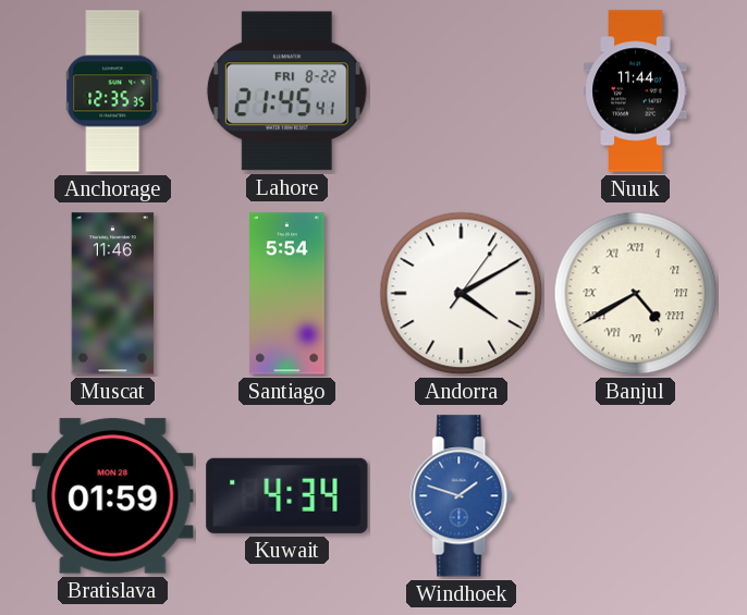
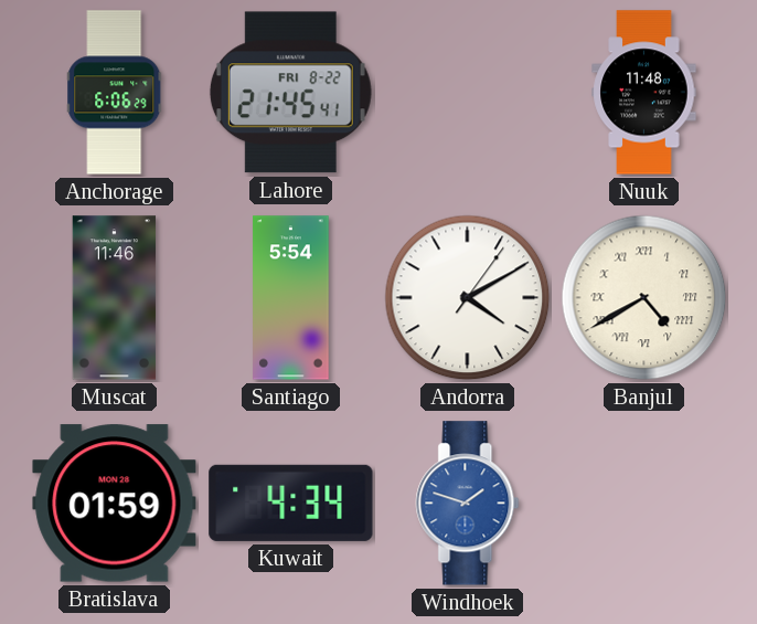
Anchorage: 12:35 -> 6:06
Nuuk: 11:44 -> 11:48
